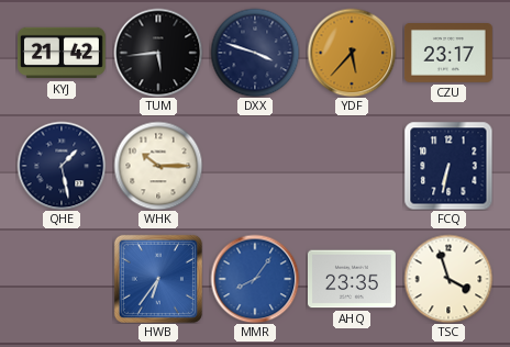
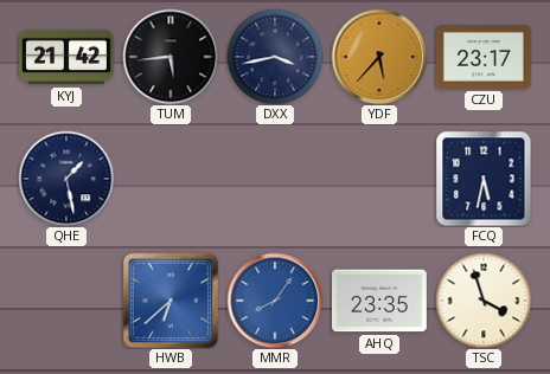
DXX: 3:48 -> 3:43
WHK: 10:15 -> none
FCQ: 6:32 -> 5:32
HWB: 6:36 -> 6:38
